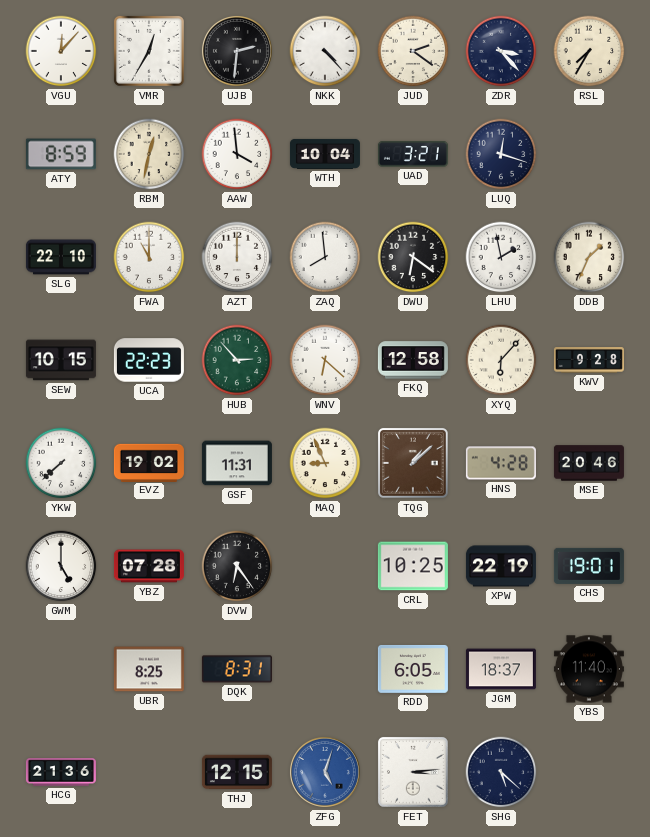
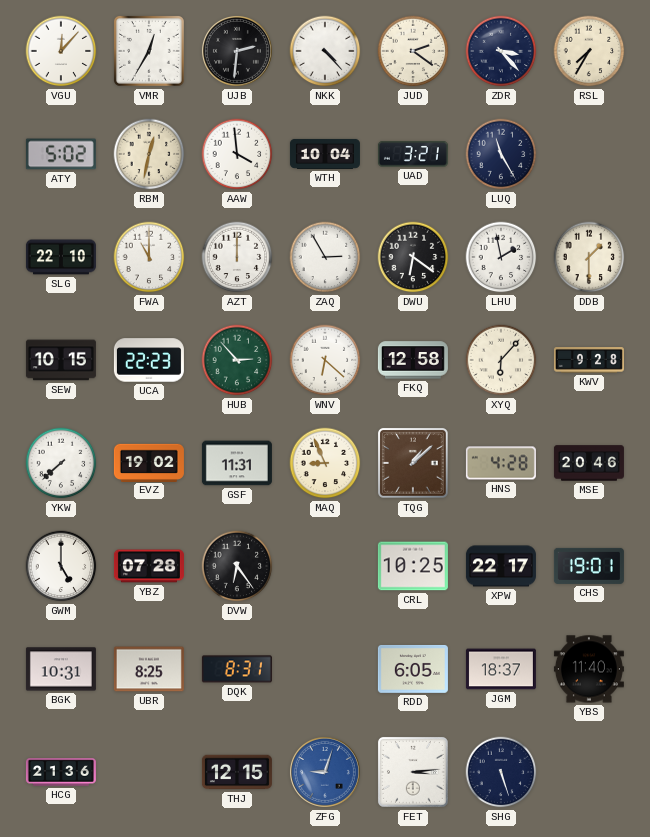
ATY: 8:59 -> 5:02
LUQ: 12:18 -> 11:25
ZAQ: 7:59 -> 2:55
DDB: 1:34 -> 1:30
XPW: 22:19 -> 22:17
BGK: none -> 10:31
ZFG: 5:03 -> 9:03
SHG: 5:22 -> 5:27
